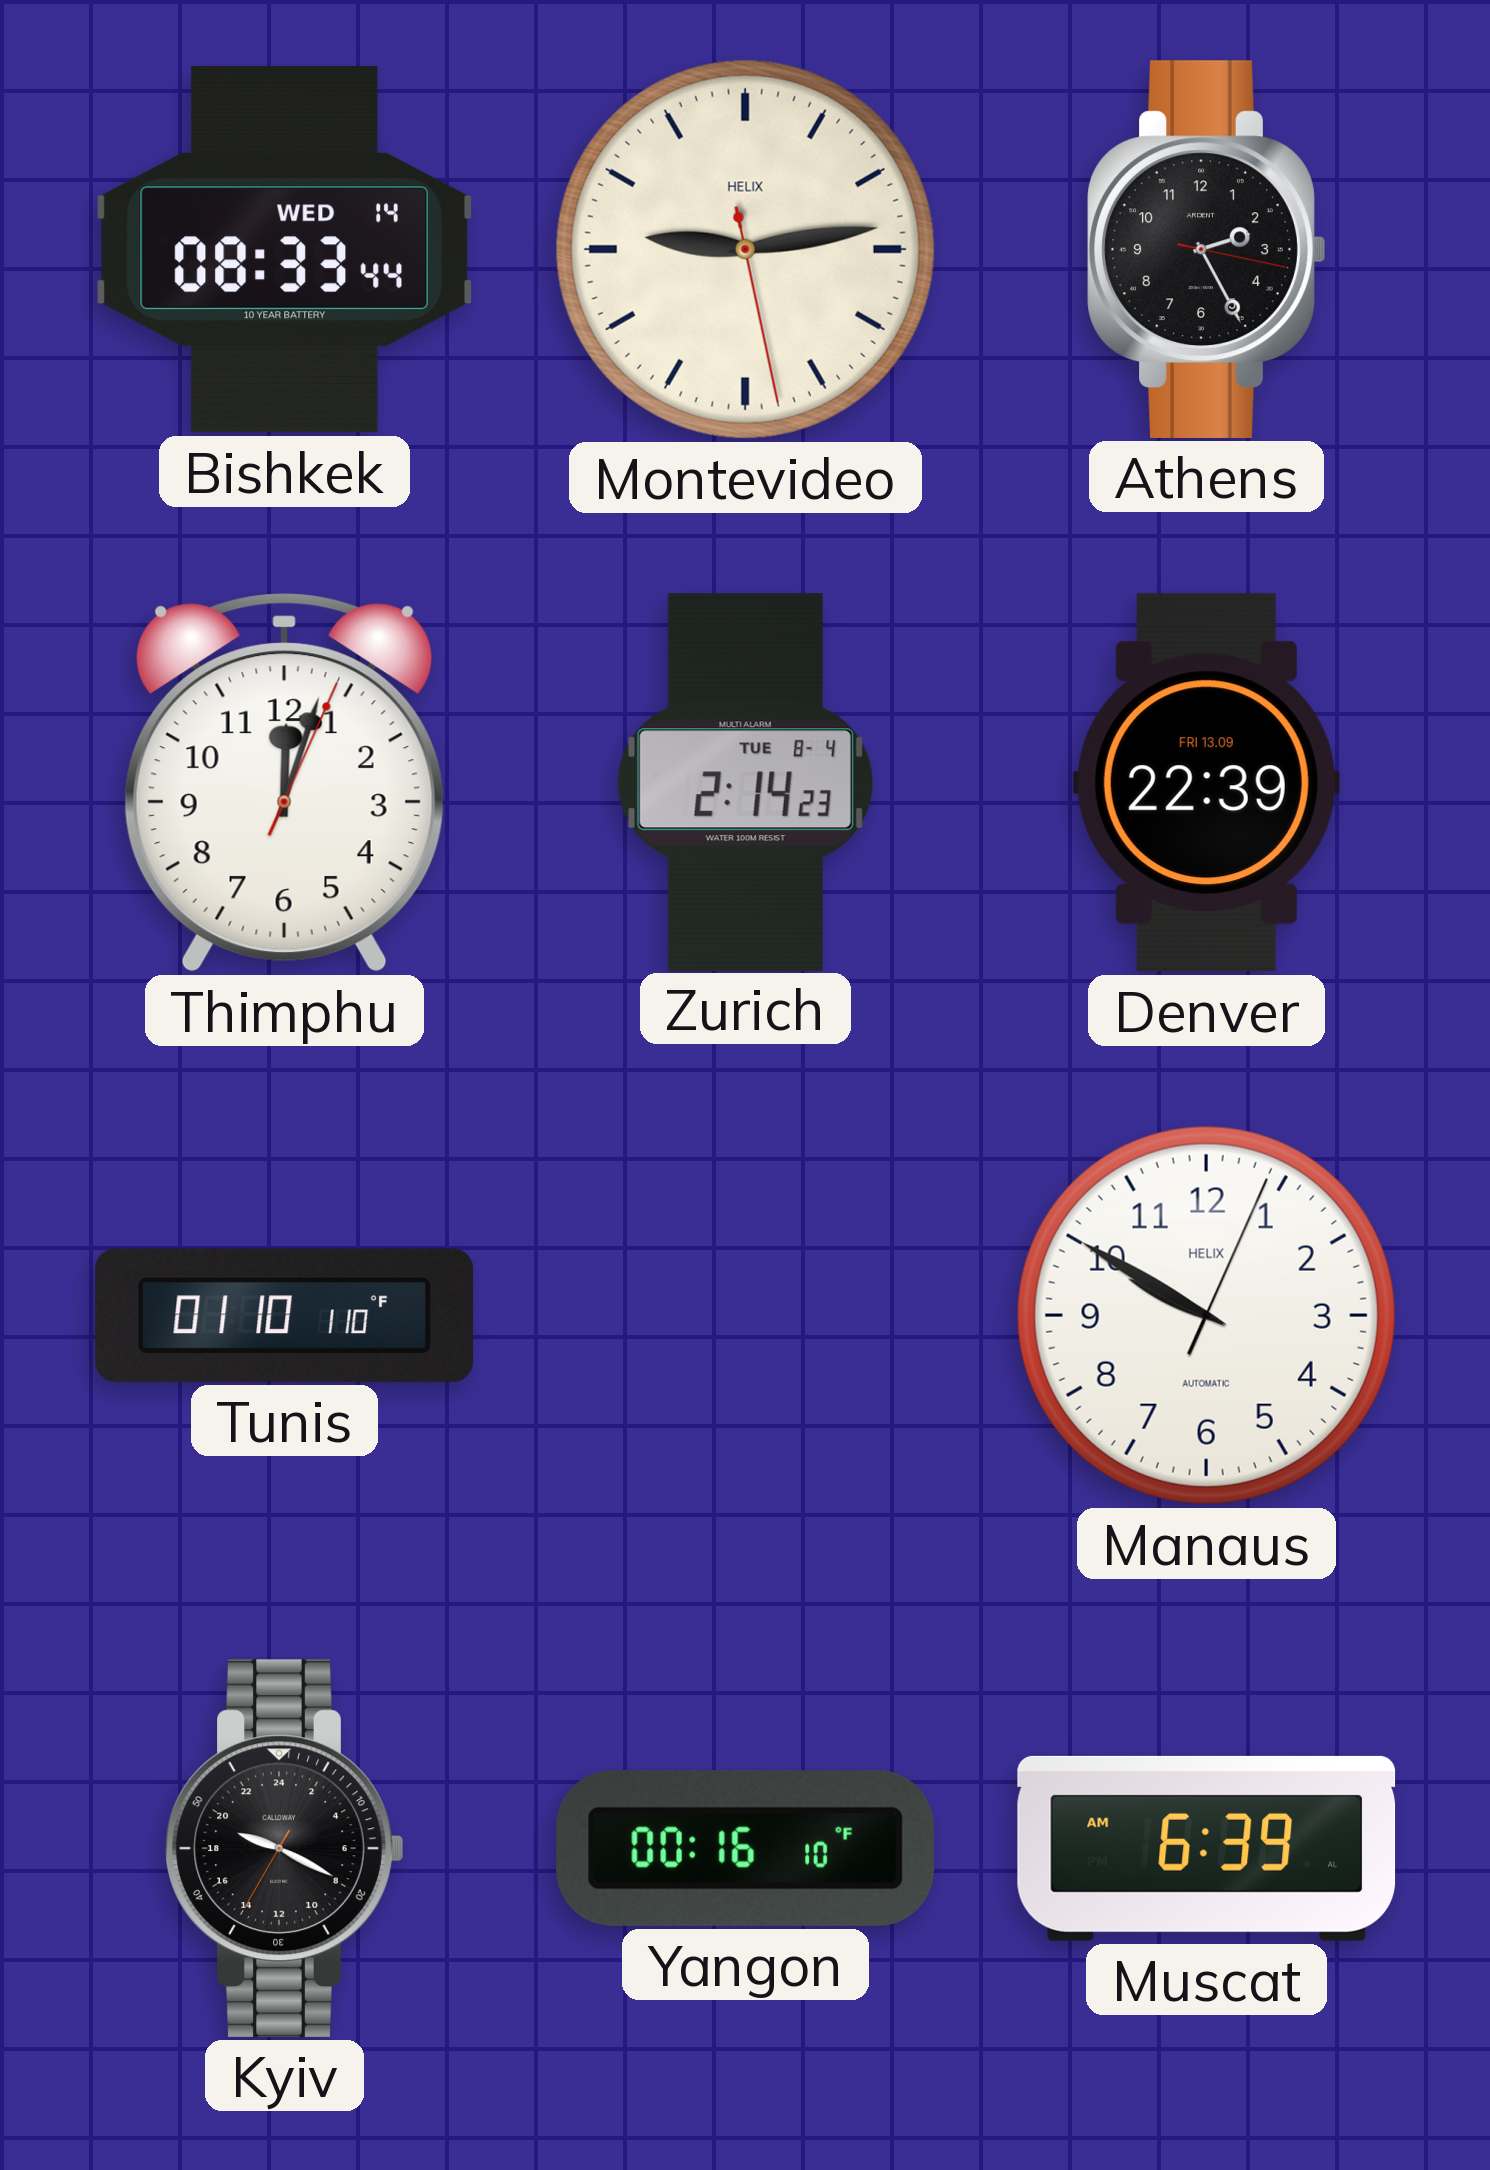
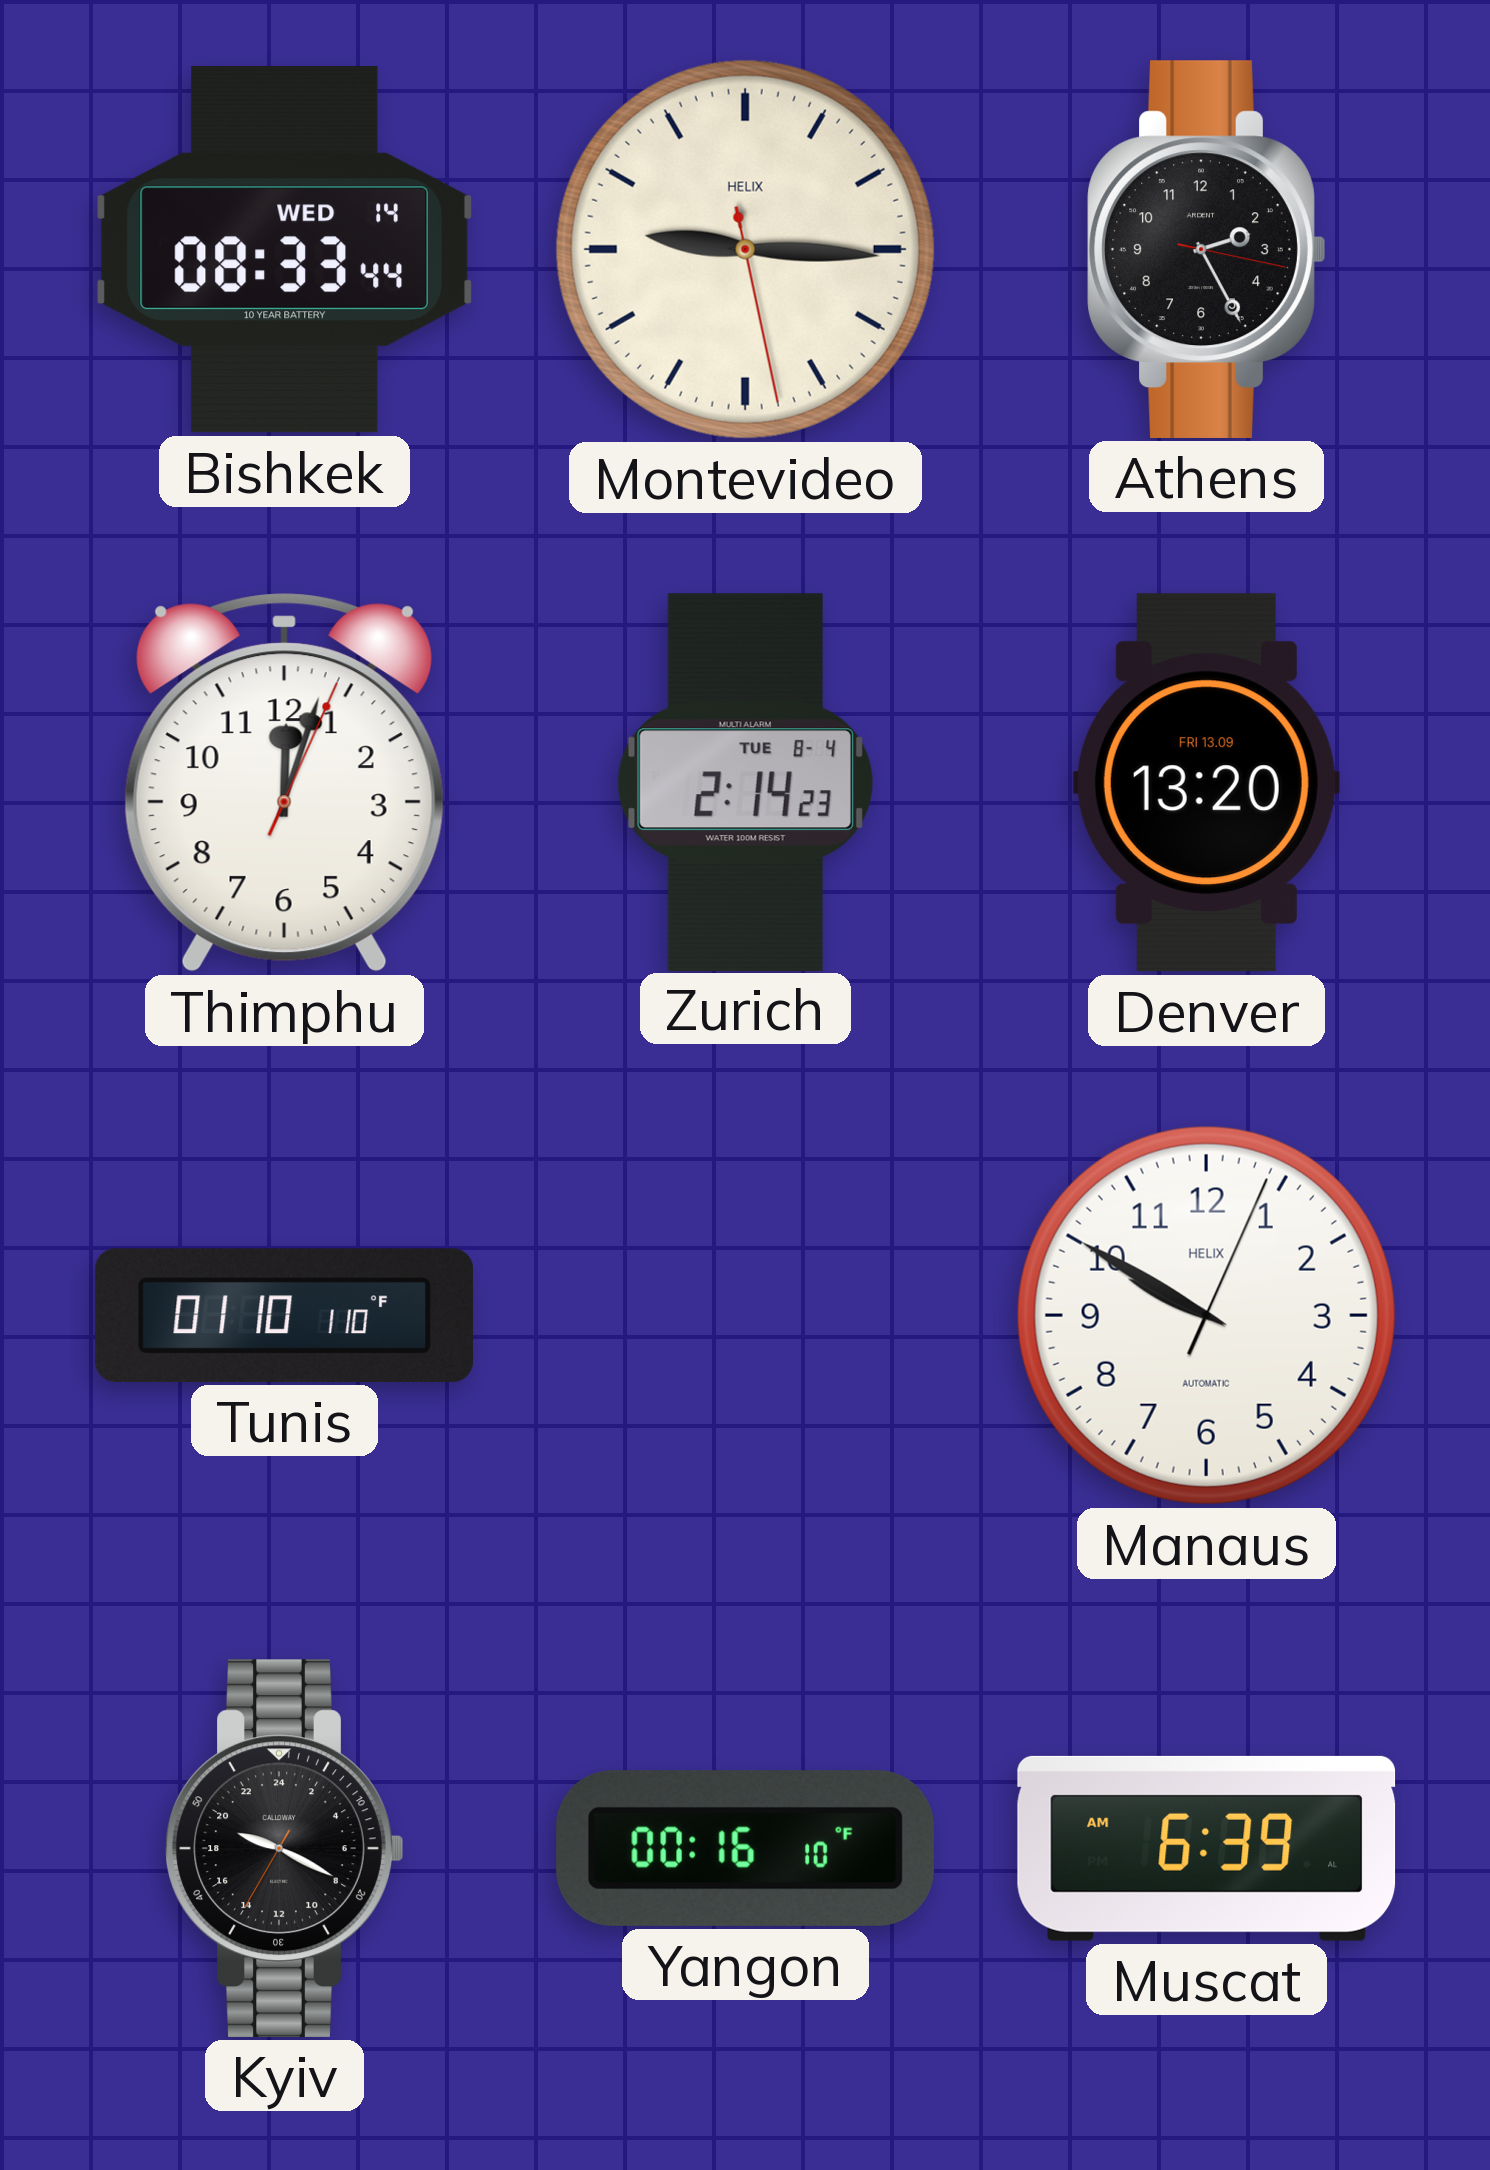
Montevideo: 9:13 -> 9:15
Denver: 22:39 -> 13:20
